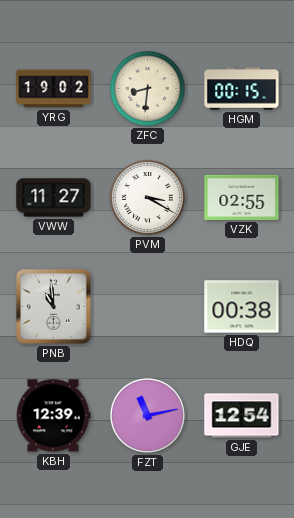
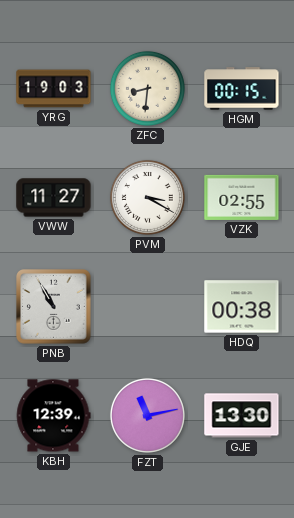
YRG: 19:02 -> 19:03
PNB: 10:59 -> 10:55
GJE: 12:54 -> 13:30
